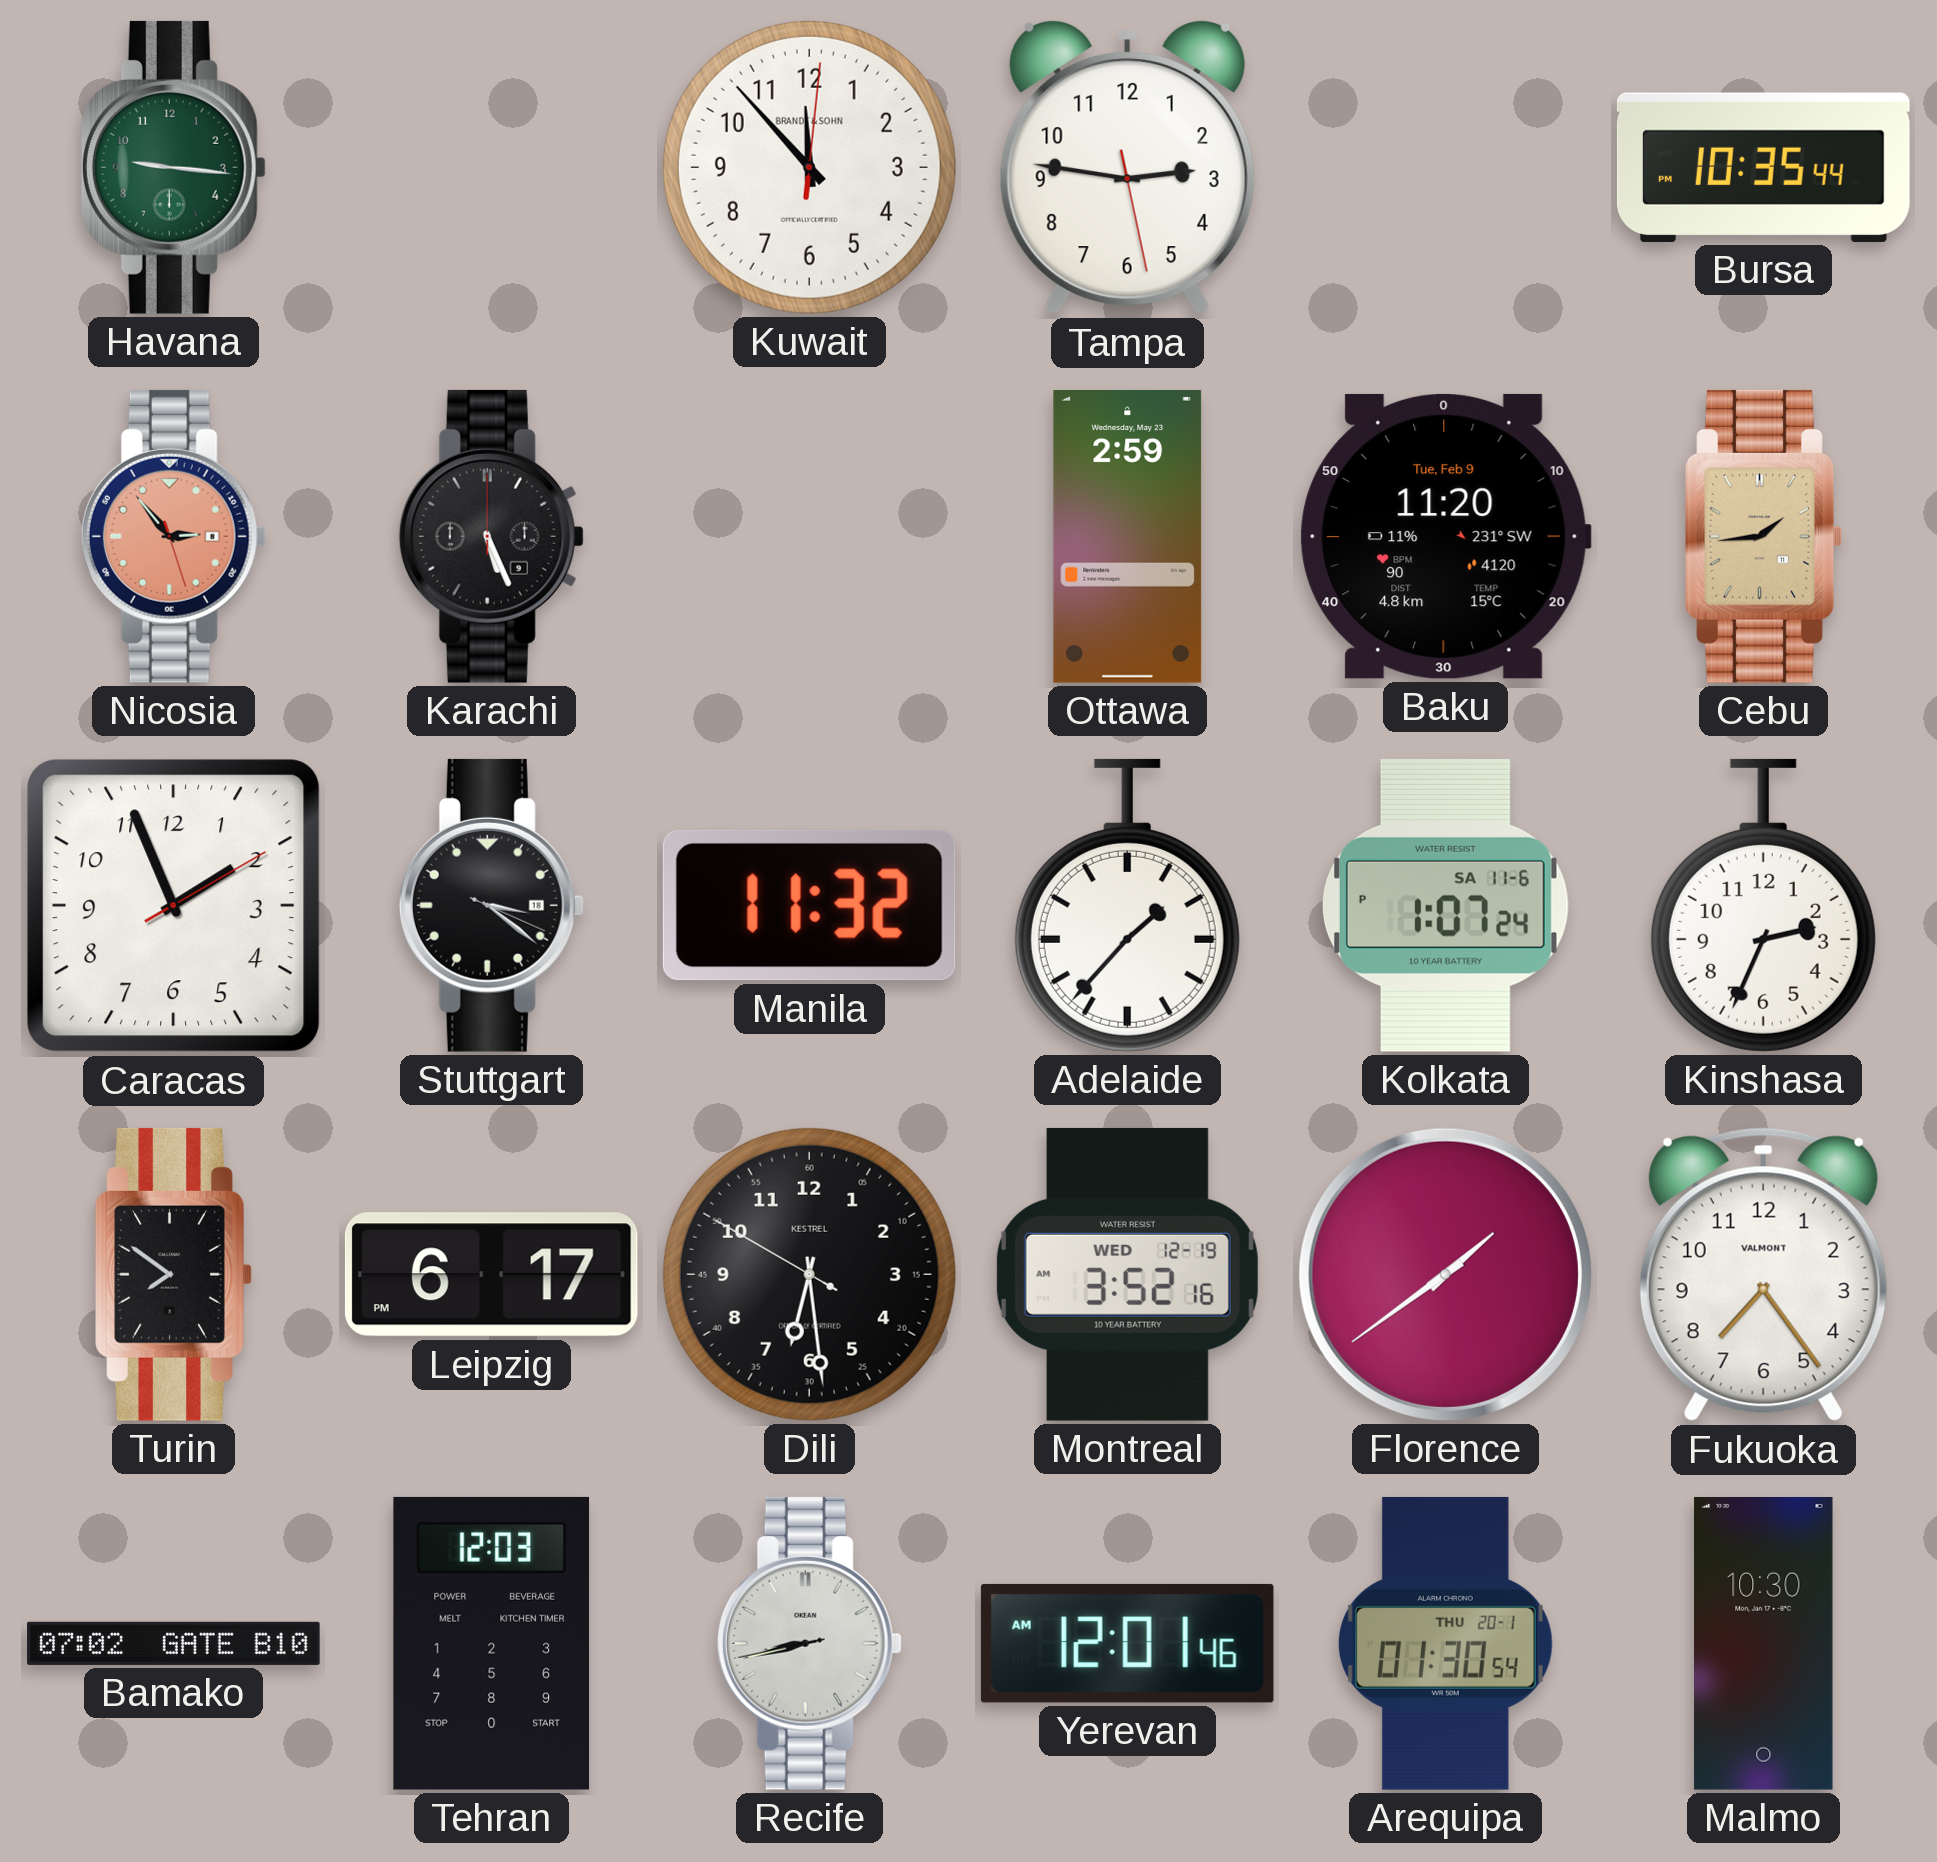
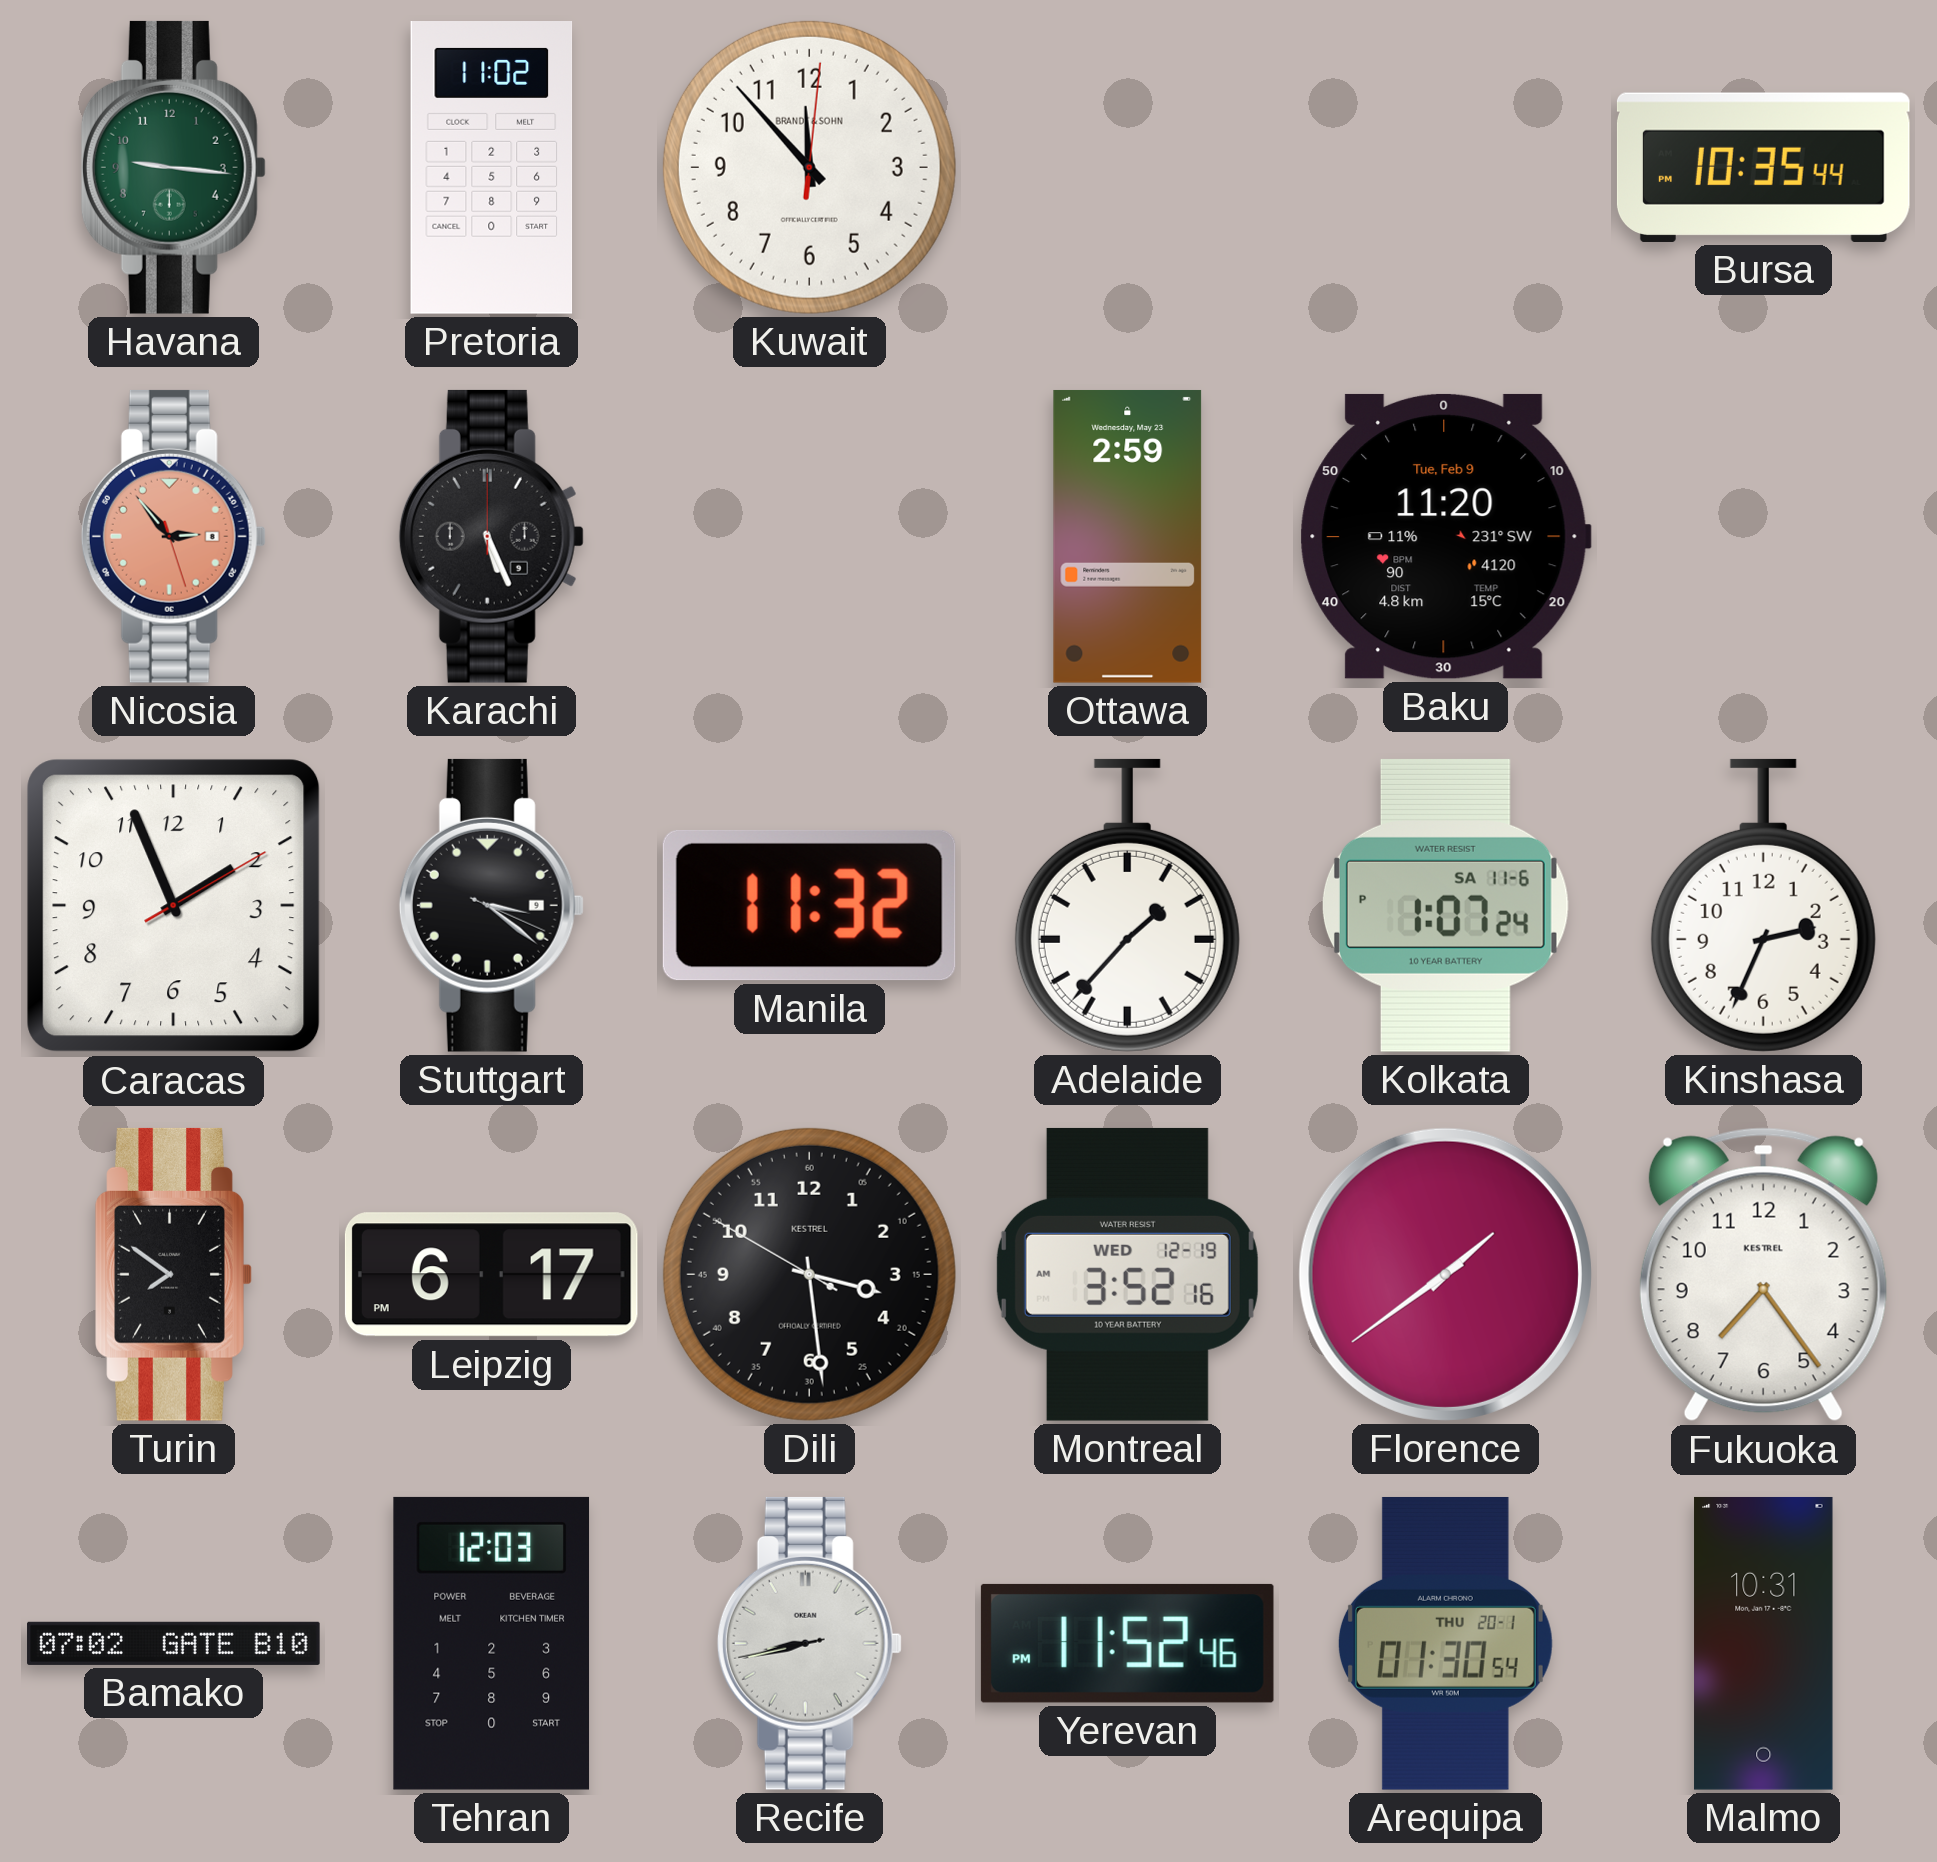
Pretoria: none -> 11:02
Tampa: 2:46 -> none
Cebu: 1:44 -> none
Stuttgart date: 18 -> 9
Dili: 6:28 -> 3:28
Fukuoka brand: VALMONT -> KESTREL
Yerevan: 12:01 -> 11:52
Malmo: 10:30 -> 10:31
